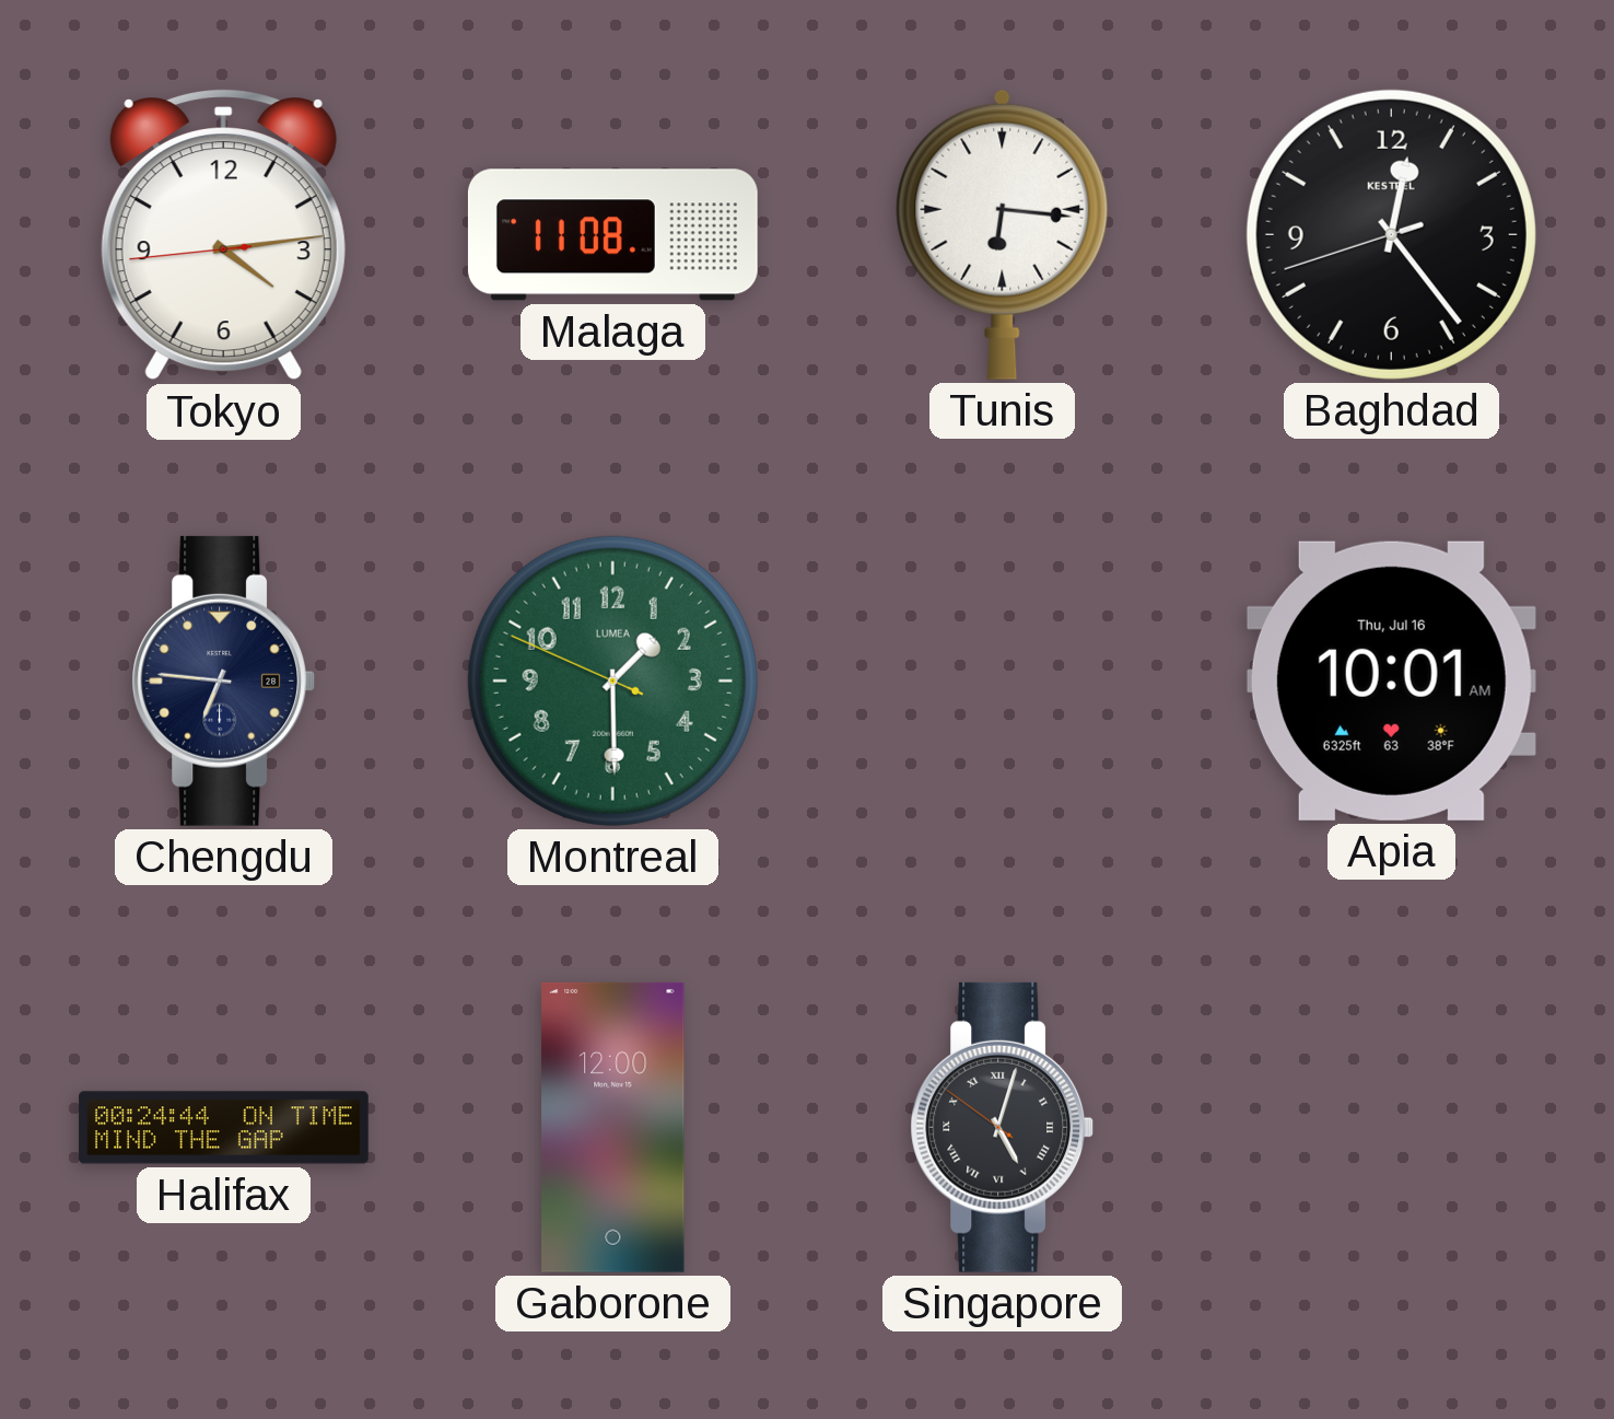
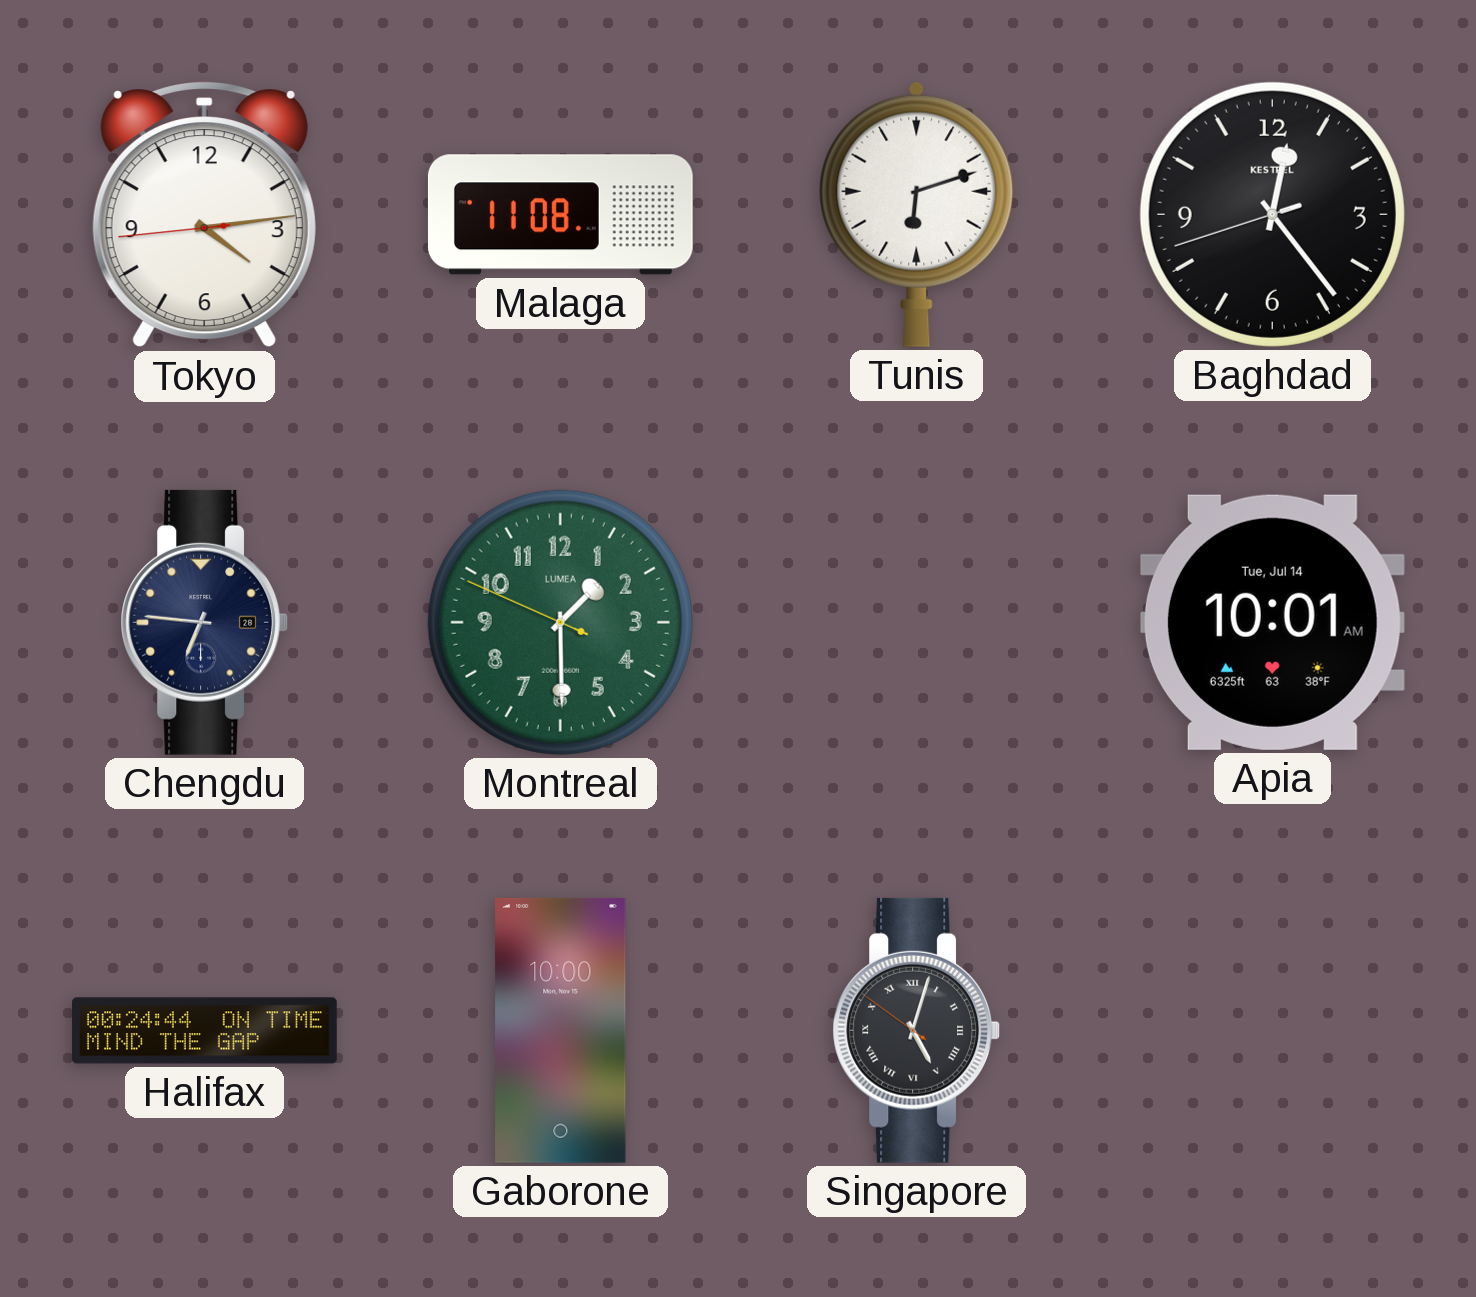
Tunis: 6:16 -> 6:12
Apia date: Thu, Jul 16 -> Tue, Jul 14
Gaborone: 12:00 -> 10:00
